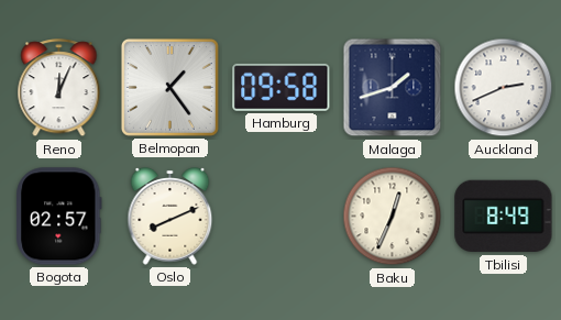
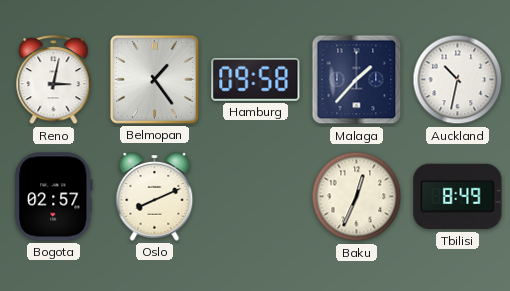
Reno: 12:04 -> 3:02
Malaga: 1:42 -> 1:37
Auckland: 2:41 -> 10:32
